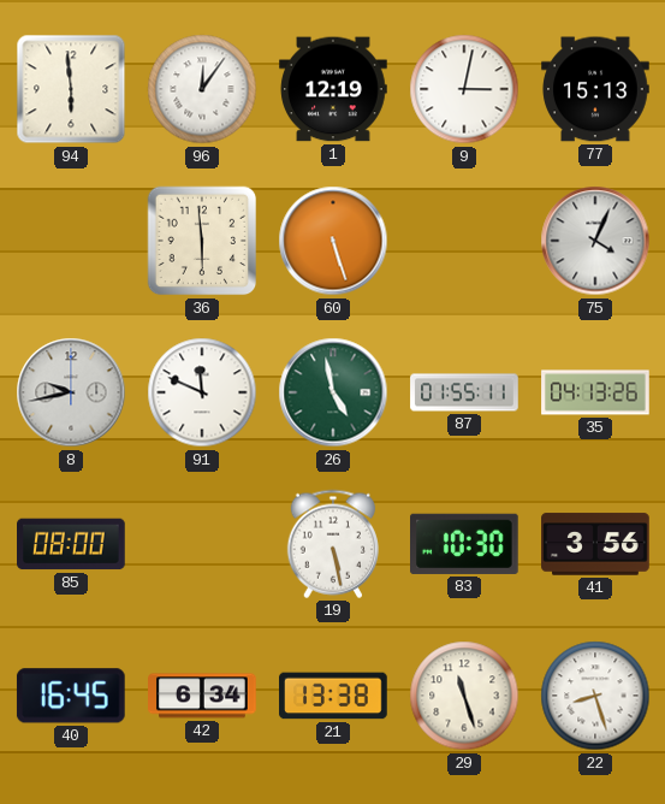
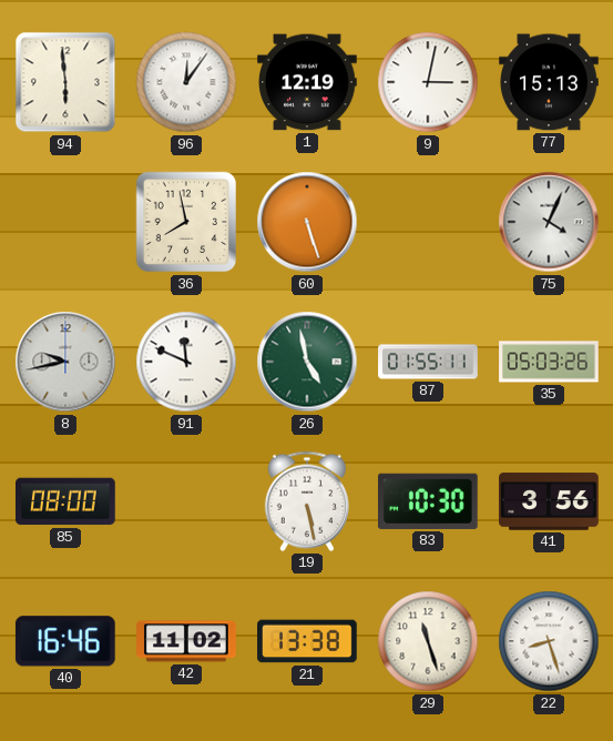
36: 5:59 -> 7:58
35: 04:13 -> 05:03
40: 16:45 -> 16:46
42: 6:34 -> 11:02
